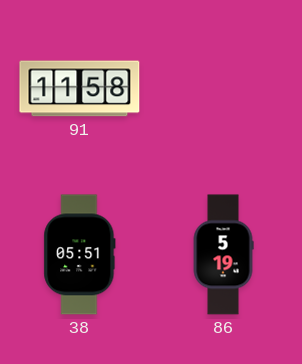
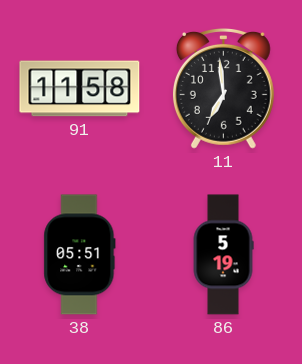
11: none -> 6:59
